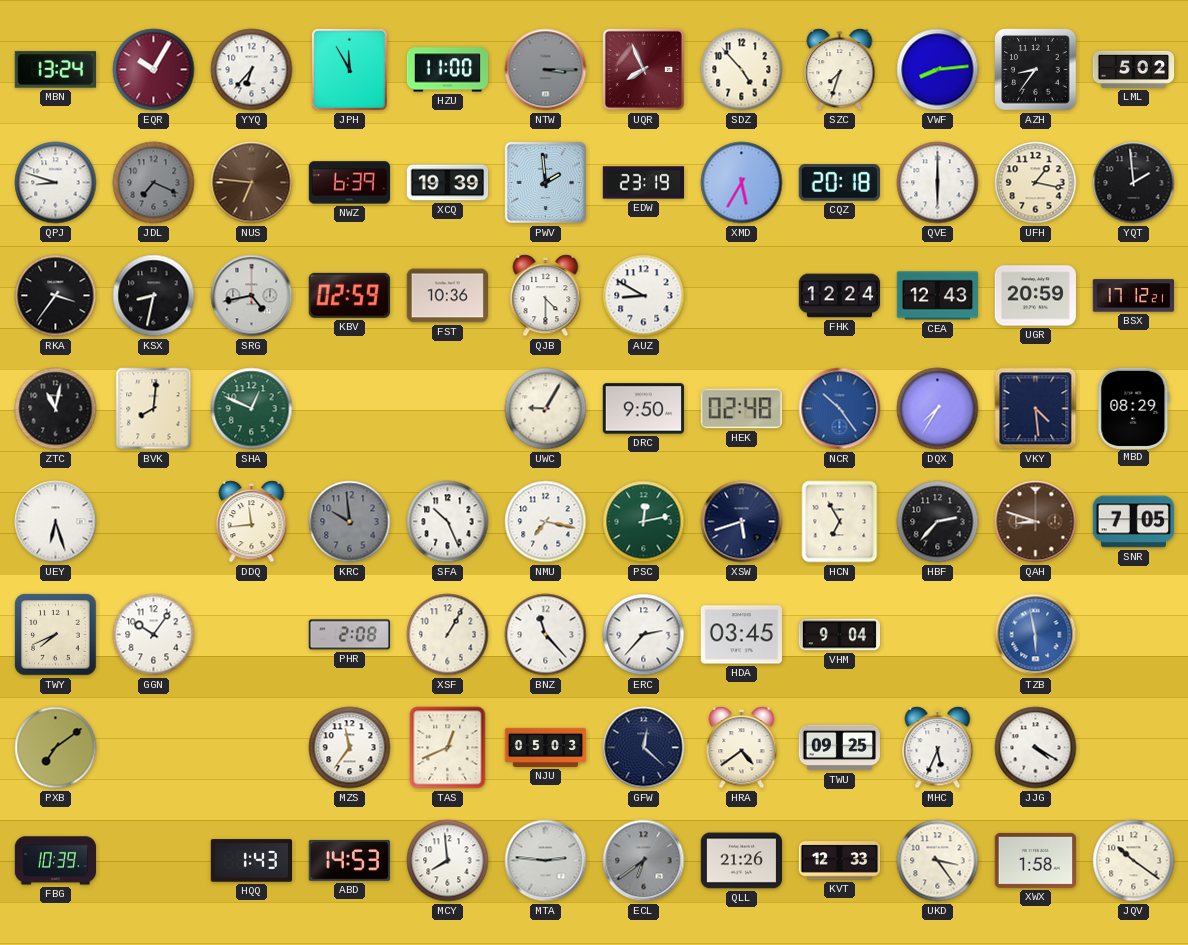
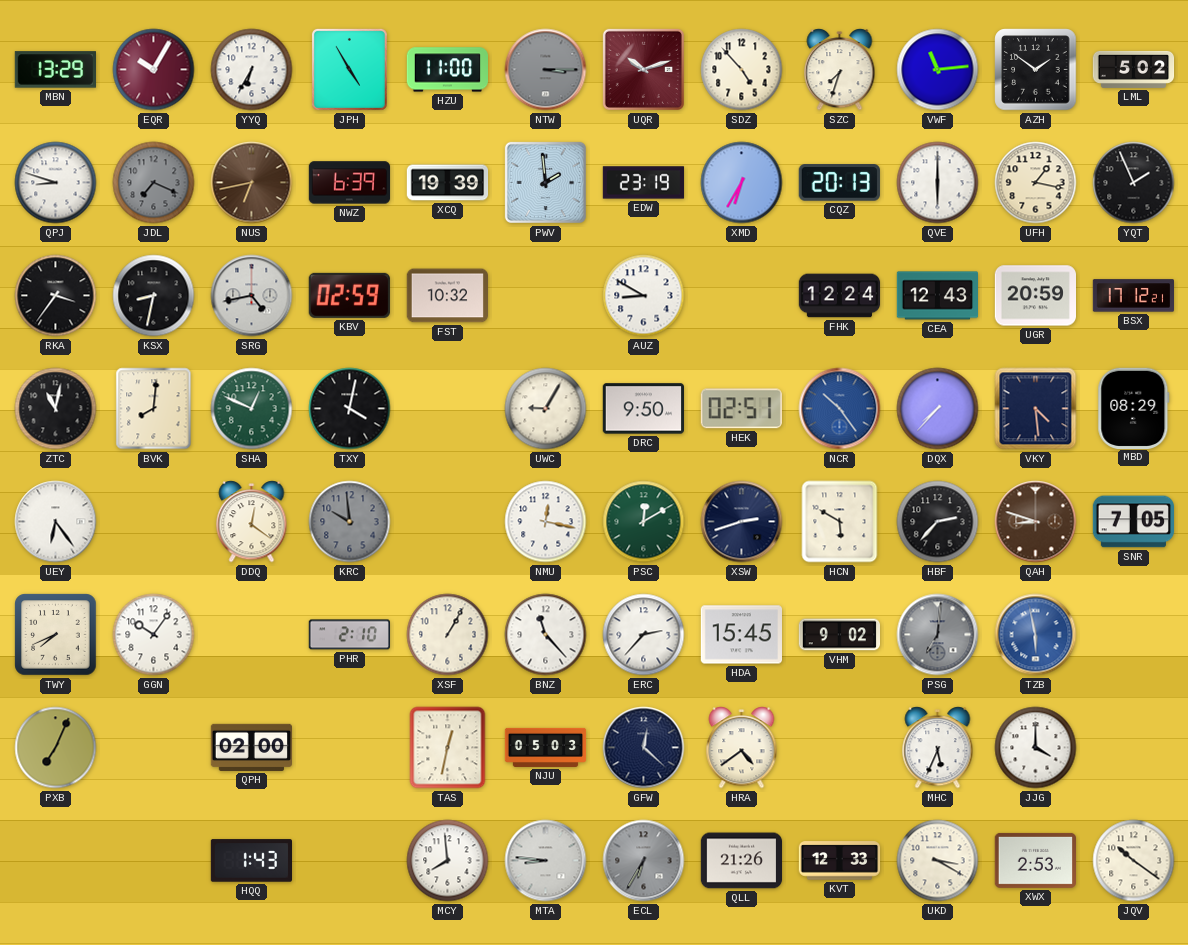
MBN: 13:24 -> 13:29
YYQ: 6:37 -> 6:35
JPH: 11:55 -> 4:55
UQR: 7:56 -> 10:12
VWF: 8:14 -> 11:14
AZH: 8:36 -> 1:51
NUS: 6:46 -> 6:43
XMD: 5:35 -> 6:35
CQZ: 20:18 -> 20:13
YQT: 1:59 -> 1:56
FST: 10:36 -> 10:32
QJB: 4:30 -> none
TXY: none -> 4:02
HEK: 02:48 -> 02:51
DQX: 7:35 -> 7:37
UEY: 6:27 -> 6:24
DDQ: 11:44 -> 12:21
SFA: 10:26 -> none
NMU: 7:17 -> 12:17
PSC: 12:13 -> 12:10
XSW: 5:42 -> 2:42
HCN: 6:55 -> 5:50
PHR: 2:08 -> 2:10
HDA: 03:45 -> 15:45
VHM: 9:04 -> 9:02
PSG: none -> 7:01
PXB: 7:09 -> 7:04
QPH: none -> 02:00
MZS: 11:36 -> none
TAS: 12:41 -> 12:32
TWU: 09:25 -> none
JJG: 4:20 -> 4:00
FBG: 10:39 -> none
ABD: 14:53 -> none
MTA: 2:46 -> 8:46
ECL: 6:39 -> 6:35
UKD: 3:24 -> 3:20
XWX: 1:58 -> 2:53
